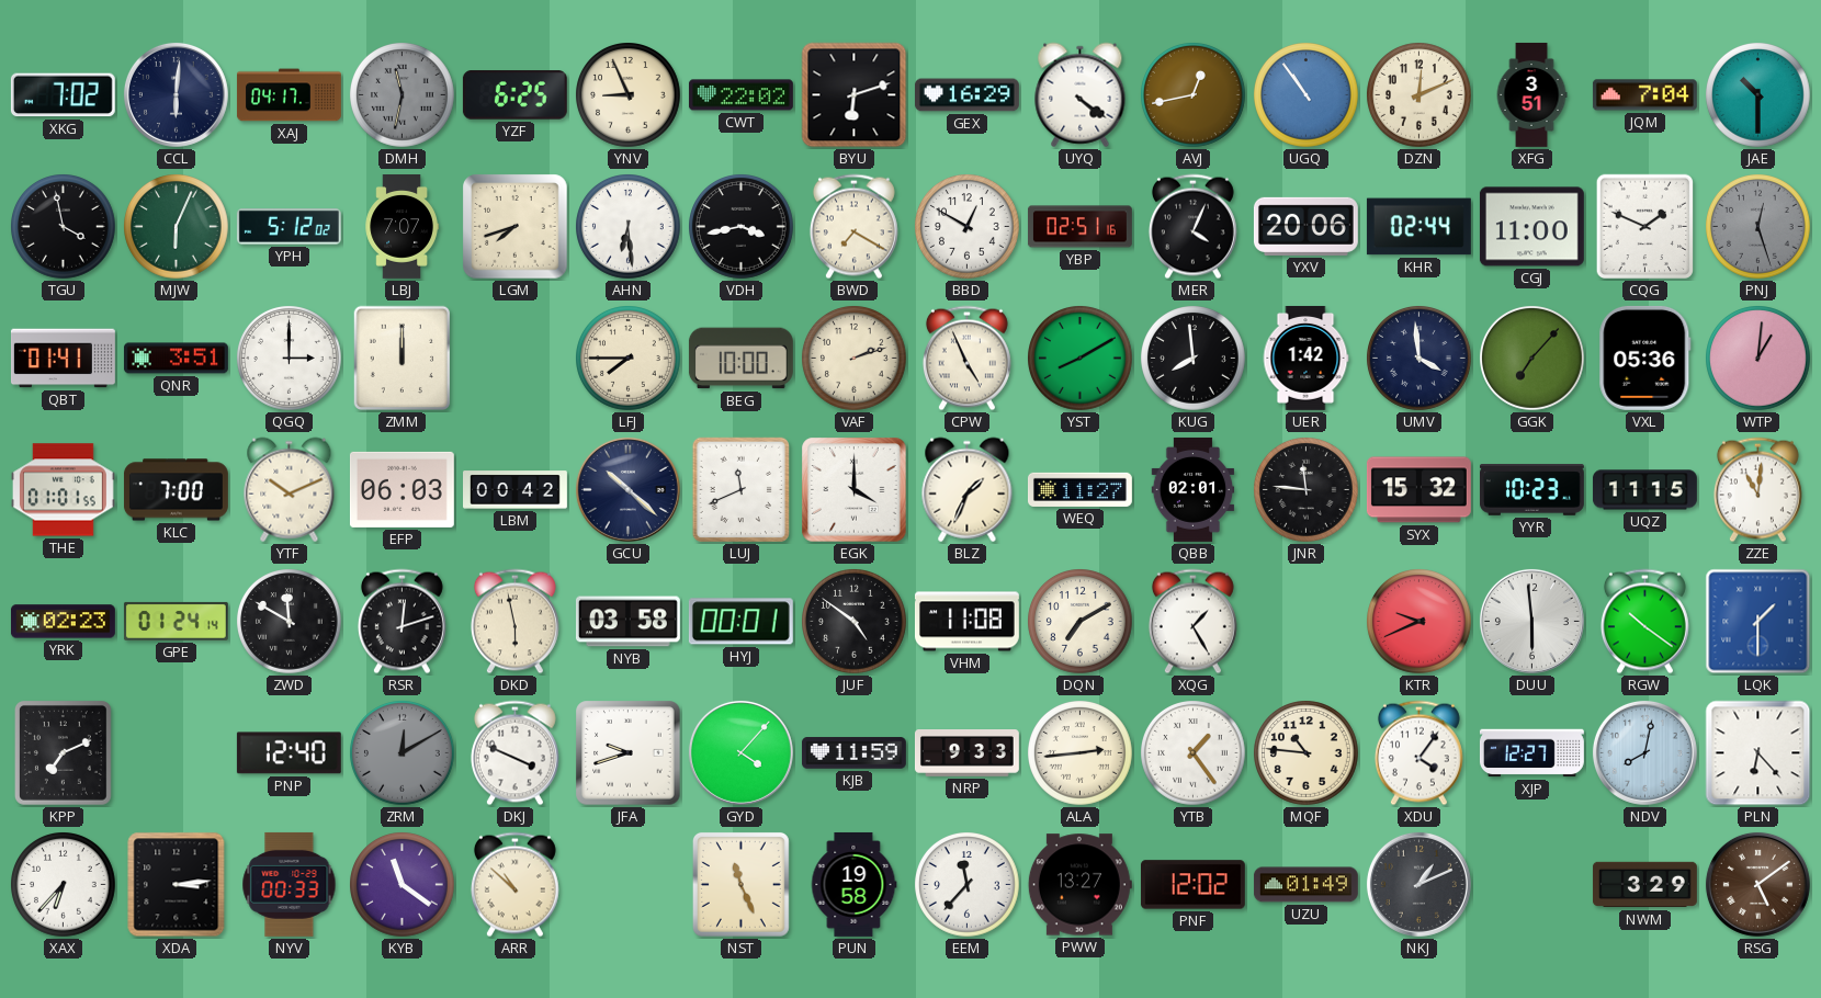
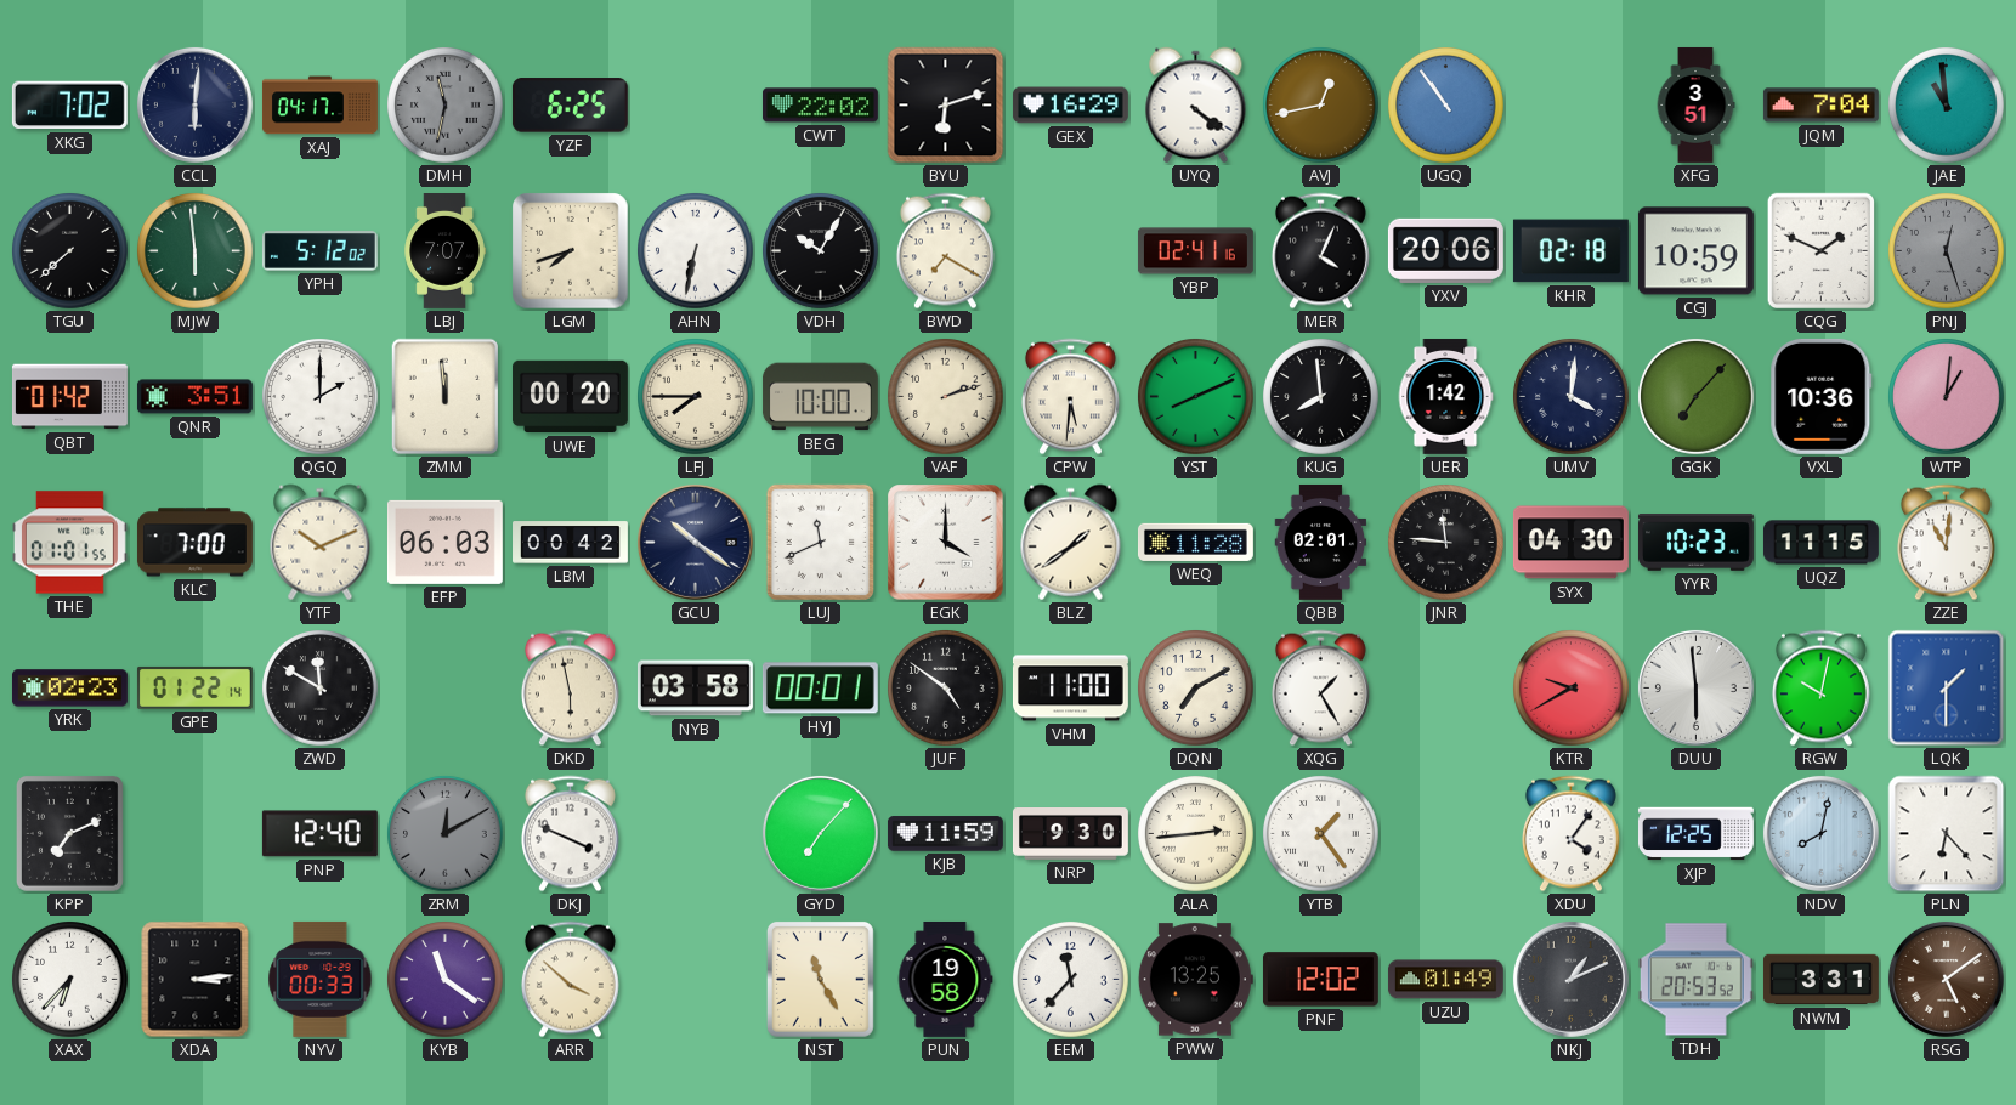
YNV: 8:56 -> none
DZN: 12:11 -> none
JAE: 10:30 -> 10:59
TGU: 3:58 -> 7:38
MJW: 6:04 -> 5:59
AHN: 6:29 -> 6:32
VDH: 3:43 -> 10:05
BBD: 12:50 -> none
YBP: 02:51 -> 02:41
KHR: 02:44 -> 02:18
CGJ: 11:00 -> 10:59
QBT: 01:41 -> 01:42
QGQ: 3:00 -> 2:00
ZMM: 12:00 -> 11:59
UWE: none -> 00:20
CPW: 4:56 -> 5:31
YST: 8:10 -> 8:11
UMV: 3:59 -> 4:01
VXL: 05:36 -> 10:36
GCU: 10:22 -> 10:21
BLZ: 1:34 -> 1:39
WEQ: 11:27 -> 11:28
SYX: 15:32 -> 04:30
GPE: 01:24 -> 01:22
RSR: 12:12 -> none
VHM: 11:08 -> 11:00
KTR: 9:41 -> 9:40
RGW: 10:21 -> 10:02
JFA: 9:42 -> none
GYD: 4:07 -> 7:07
NRP: 9:33 -> 9:30
MQF: 10:46 -> none
XJP: 12:27 -> 12:25
ARR: 10:52 -> 3:52
NST: 11:26 -> 11:25
PWW: 13:27 -> 13:25
TDH: none -> 20:53
NWM: 3:29 -> 3:31
